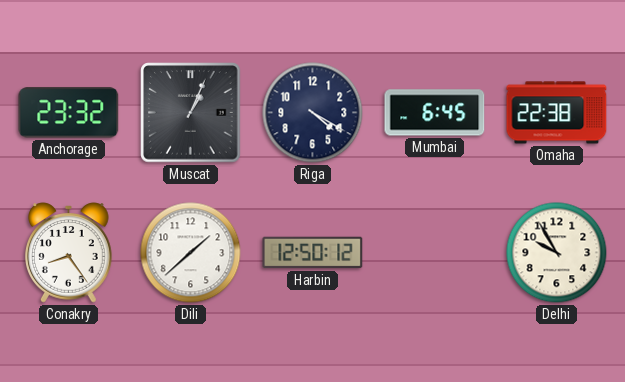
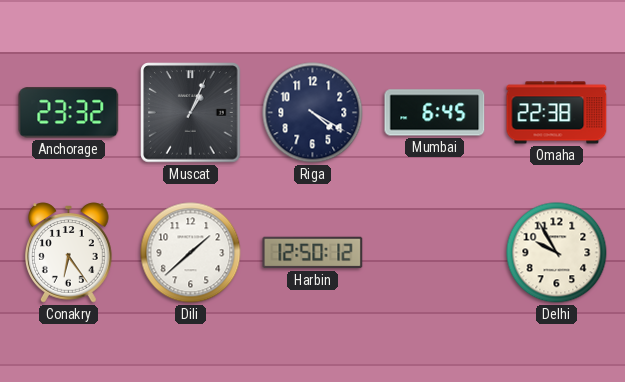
Conakry: 8:24 -> 6:24
